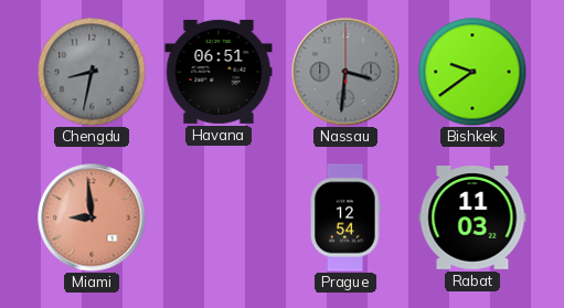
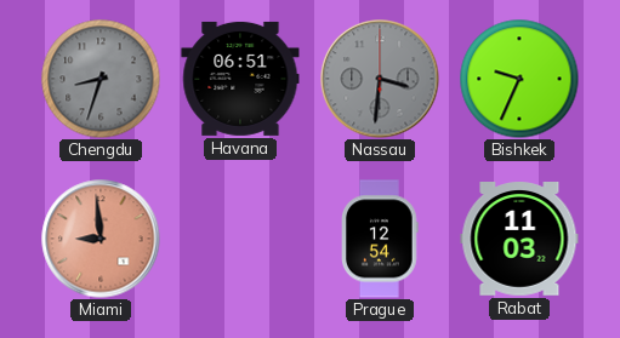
Chengdu: 8:32 -> 8:33
Bishkek: 9:39 -> 9:34
